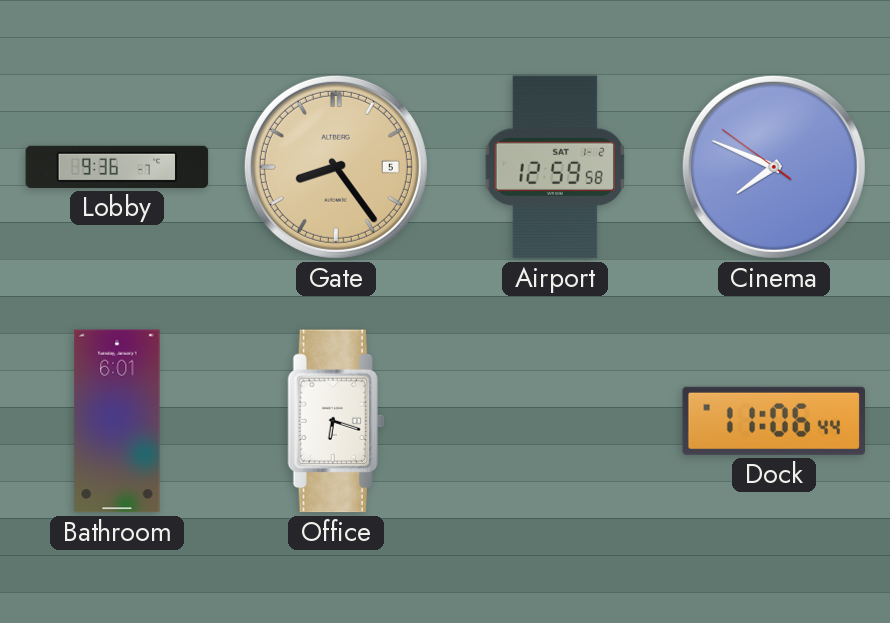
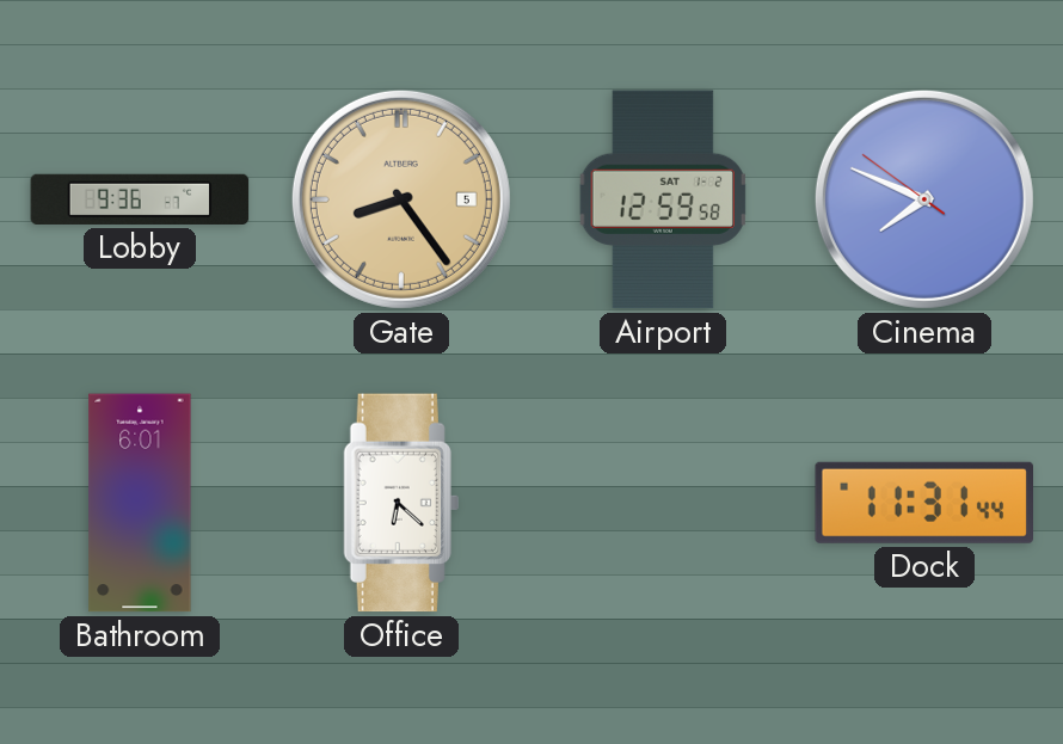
Office: 6:18 -> 6:22
Dock: 11:06 -> 11:31
